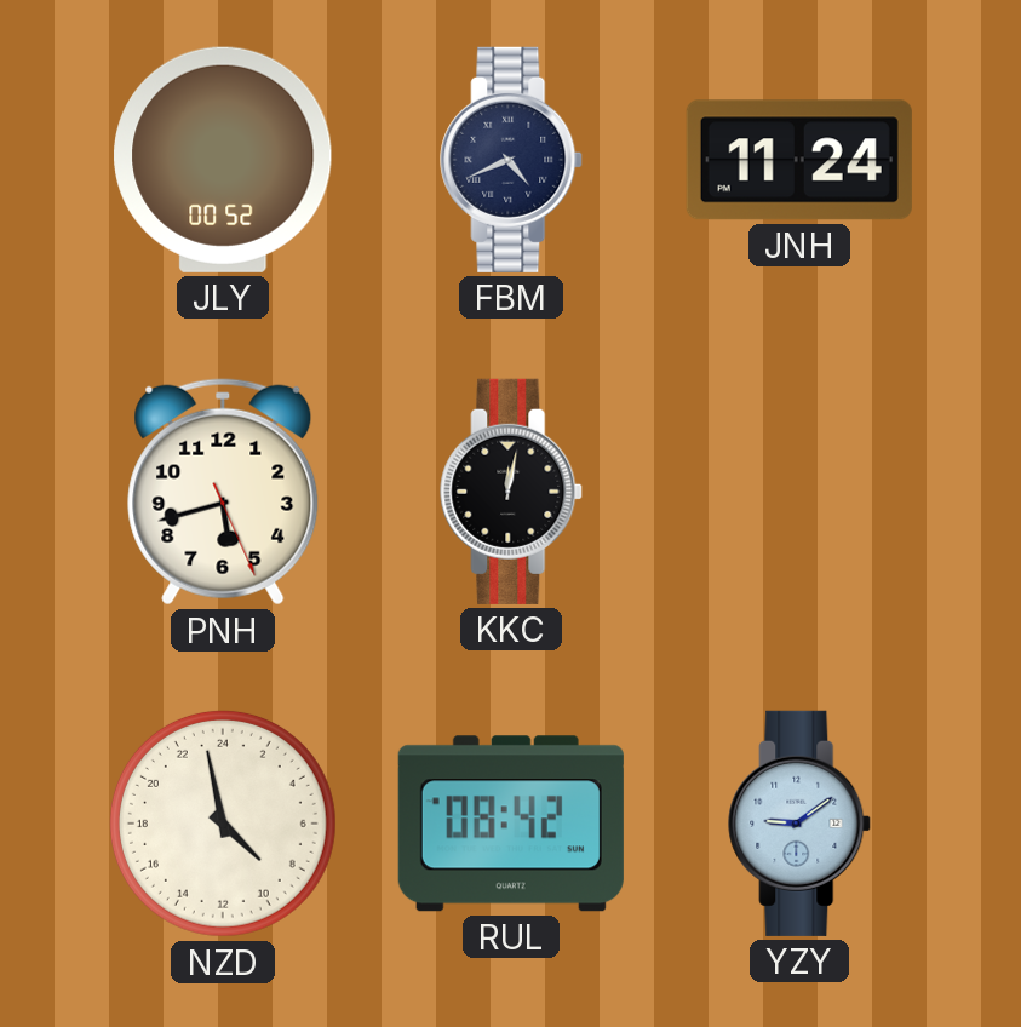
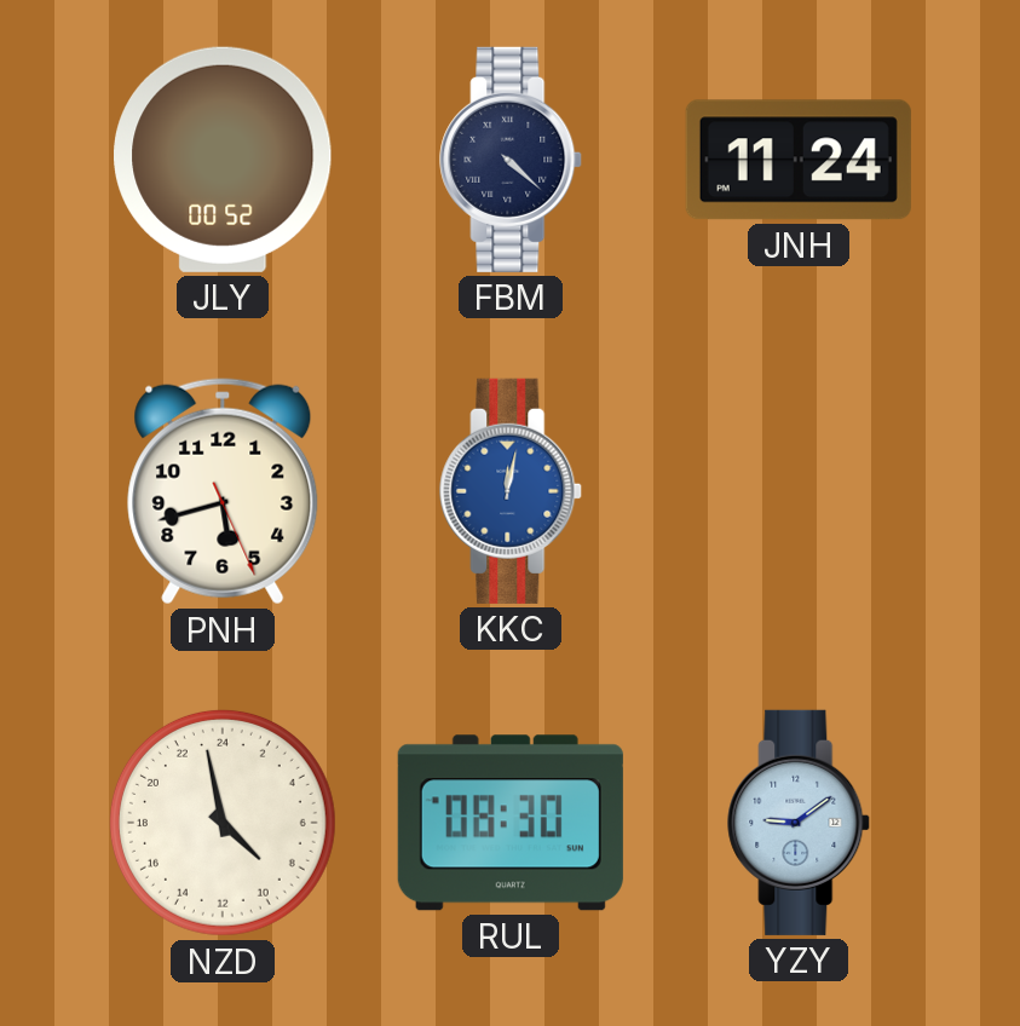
FBM: 4:41 -> 4:22
KKC dial: black -> blue
RUL: 08:42 -> 08:30
